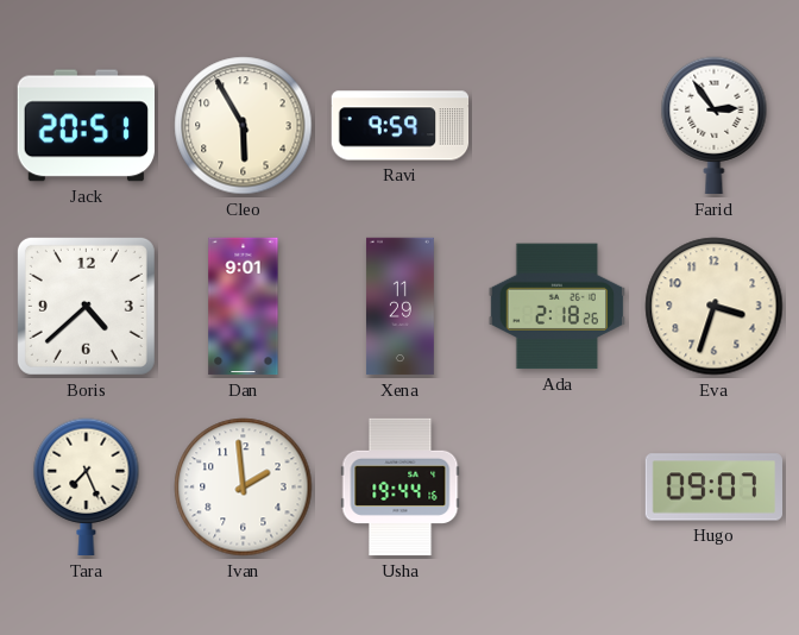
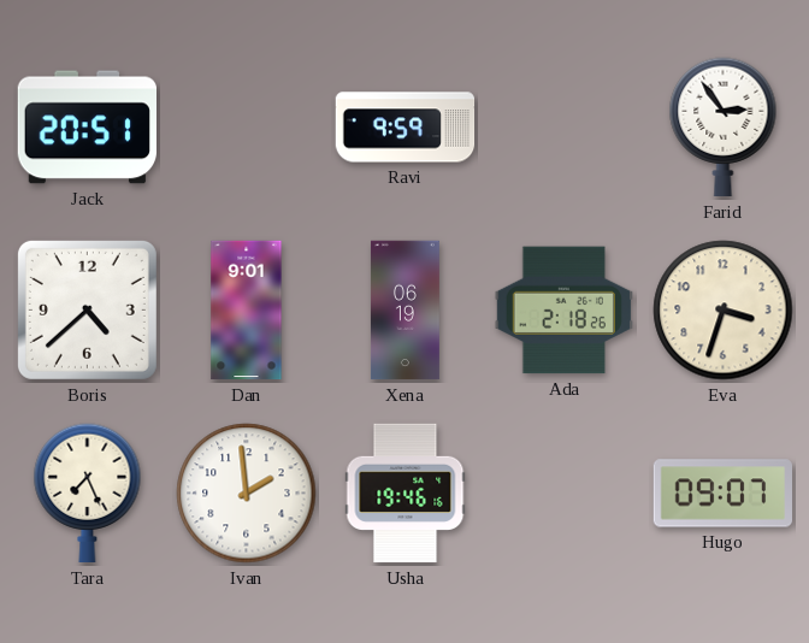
Cleo: 5:55 -> none
Xena: 11:29 -> 06:19
Usha: 19:44 -> 19:46
